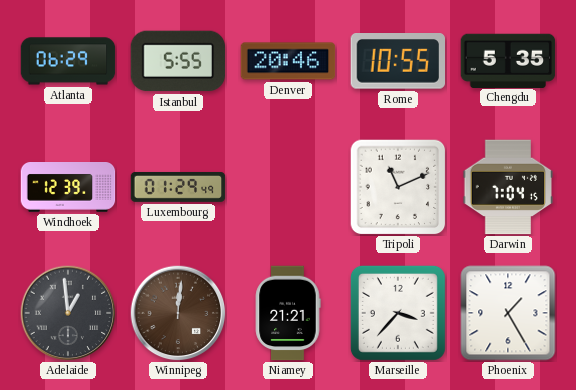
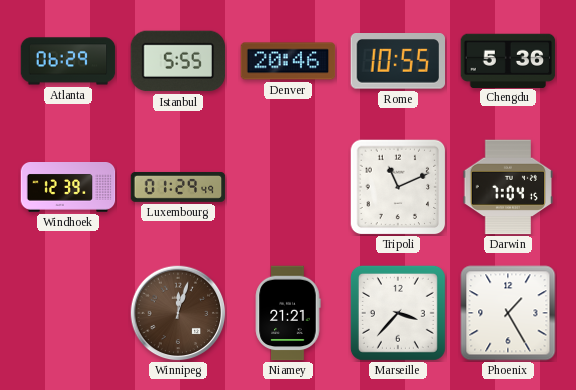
Chengdu: 5:35 -> 5:36
Adelaide: 12:59 -> none
Winnipeg: 12:01 -> 12:03
